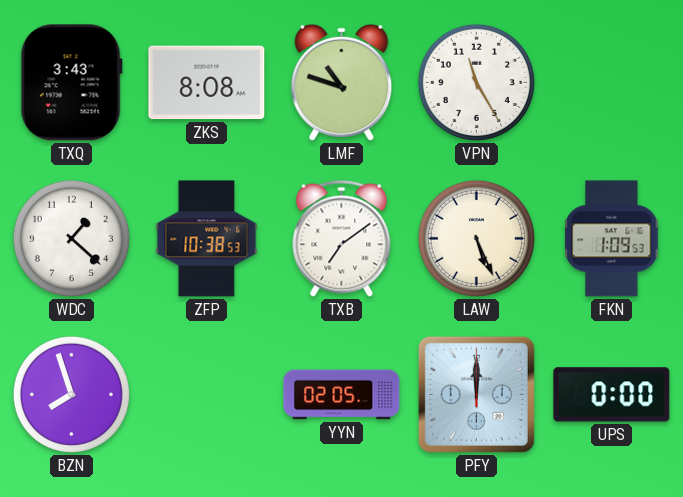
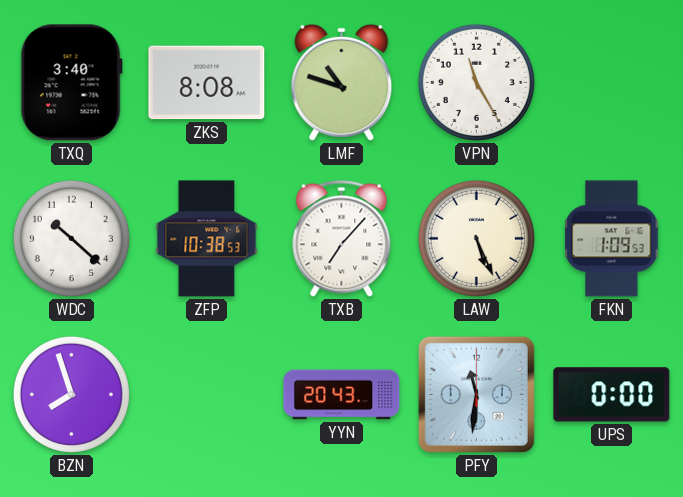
TXQ: 3:43 -> 3:40
WDC: 1:22 -> 10:22
TXB: 7:09 -> 7:07
YYN: 02:05 -> 20:43
PFY: 12:00 -> 11:31
